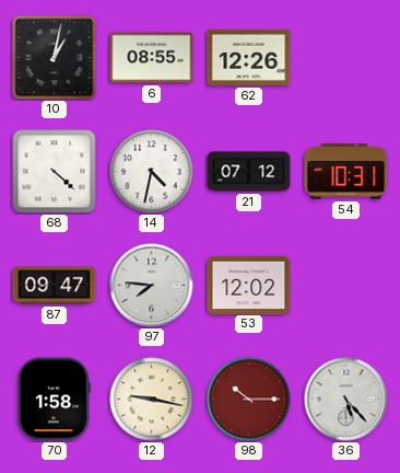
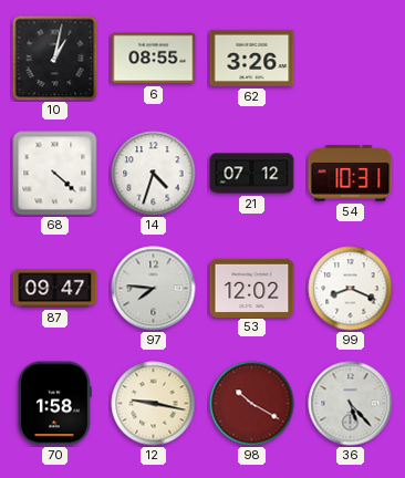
62: 12:26 -> 3:26
14: 4:32 -> 4:33
99: none -> 8:19
98: 10:15 -> 10:20
